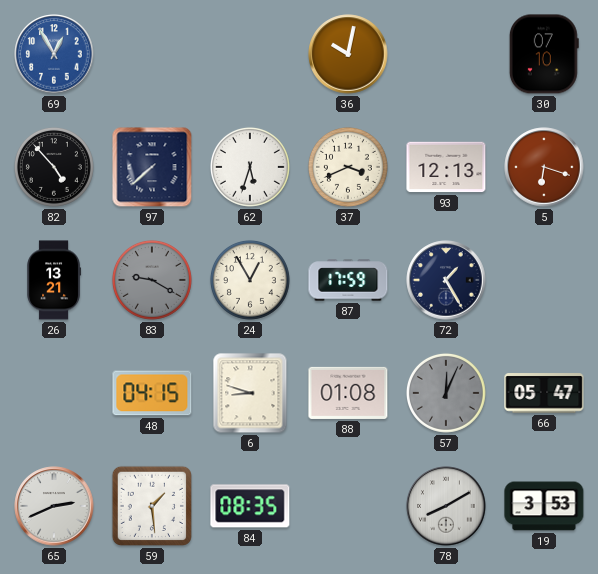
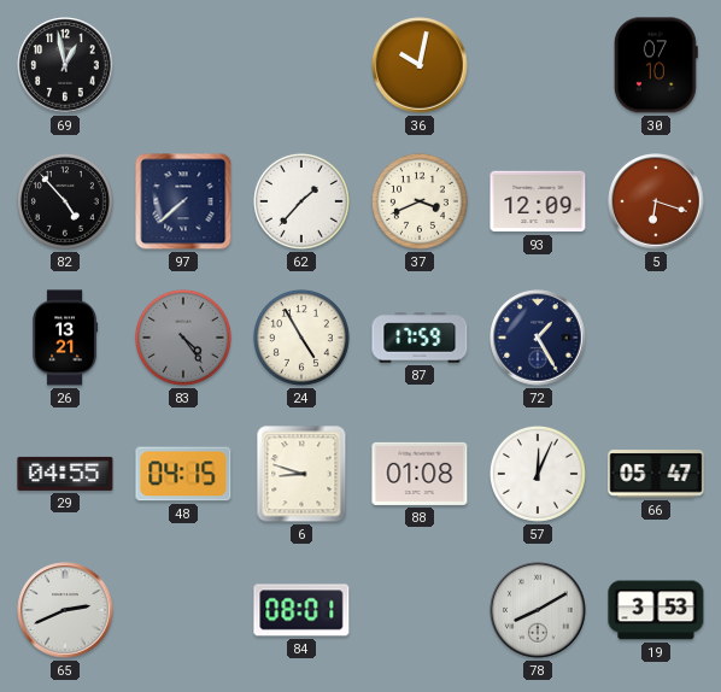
69: 12:55 -> 12:58
69 dial: blue -> black
62: 5:33 -> 1:37
93: 12:13 -> 12:09
83: 9:20 -> 4:24
24: 12:55 -> 4:55
29: none -> 04:55
57 dial: grey -> white
59: 1:29 -> none
84: 08:35 -> 08:01
